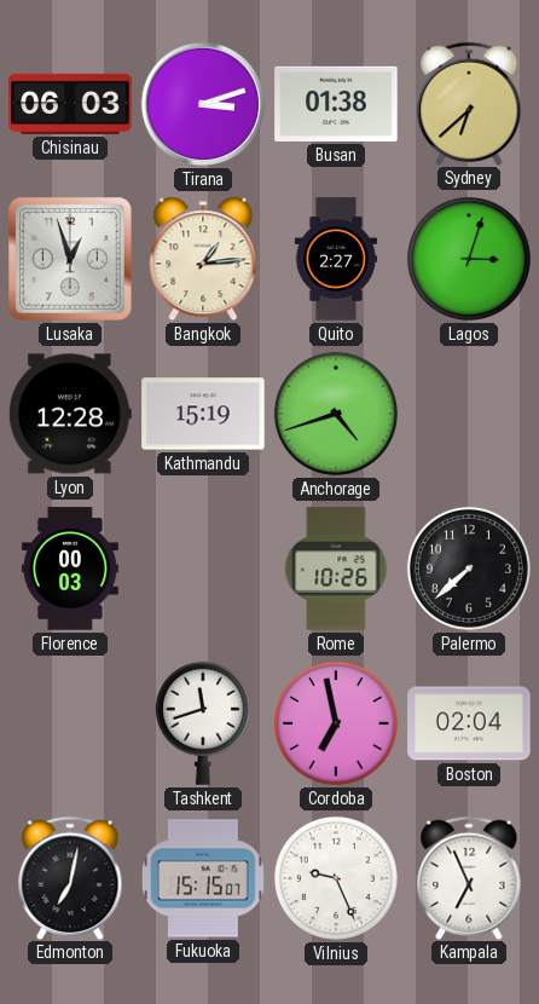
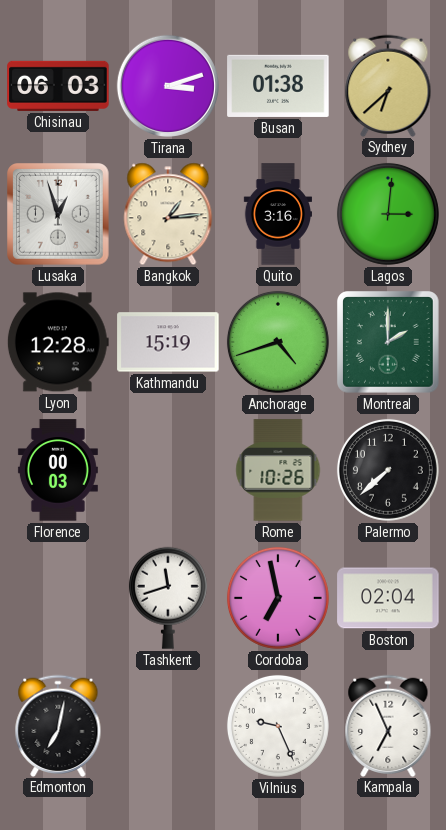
Quito: 2:27 -> 3:16
Lagos: 3:03 -> 3:01
Montreal: none -> 2:00
Fukuoka: 15:15 -> none
